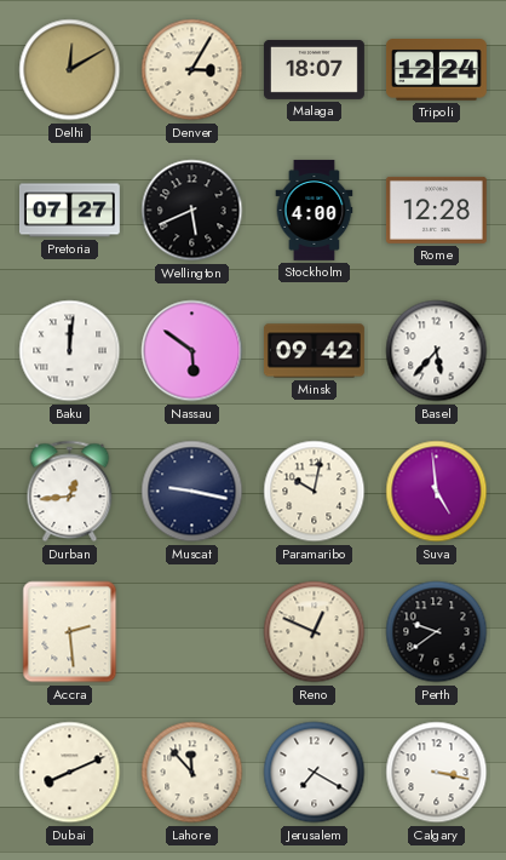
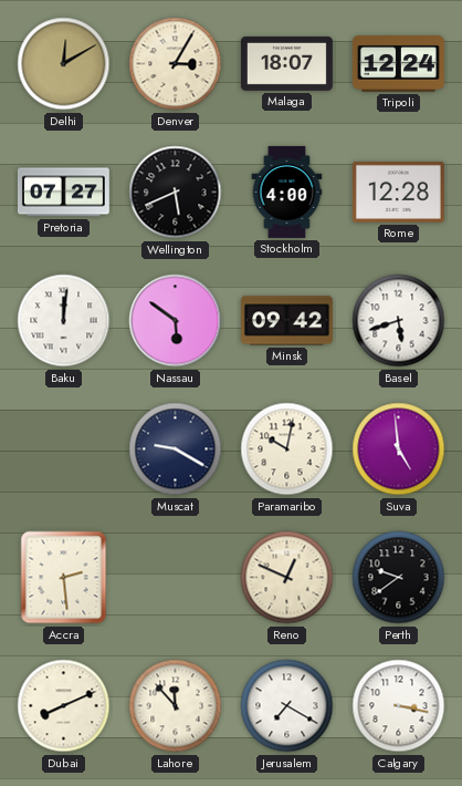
Basel: 5:37 -> 5:42
Durban: 12:44 -> none
Muscat: 9:17 -> 9:20
